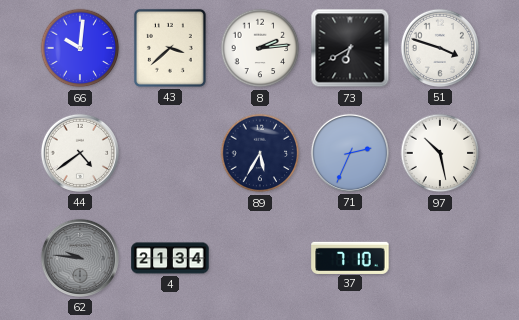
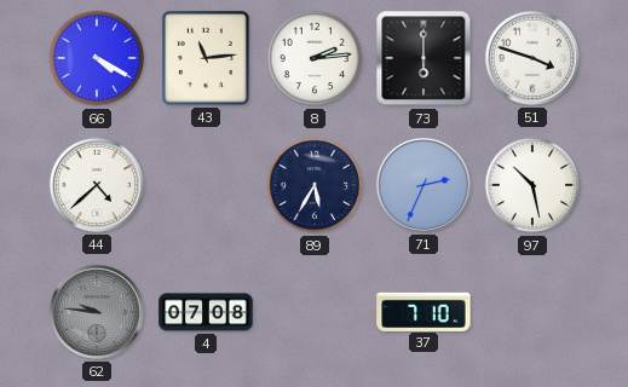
66: 10:01 -> 4:20
43: 3:38 -> 11:14
73: 6:40 -> 6:00
44: 4:39 -> 4:38
4: 21:34 -> 07:08
